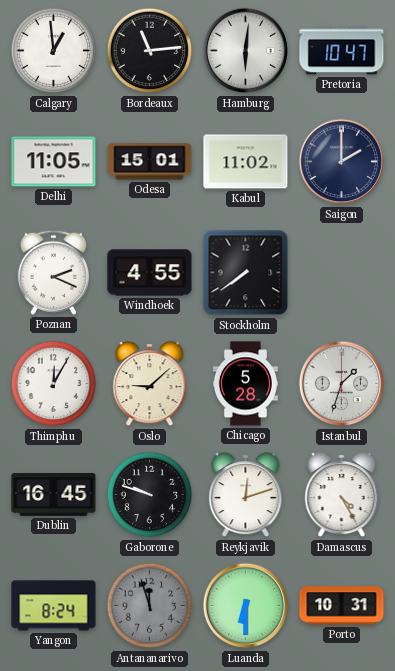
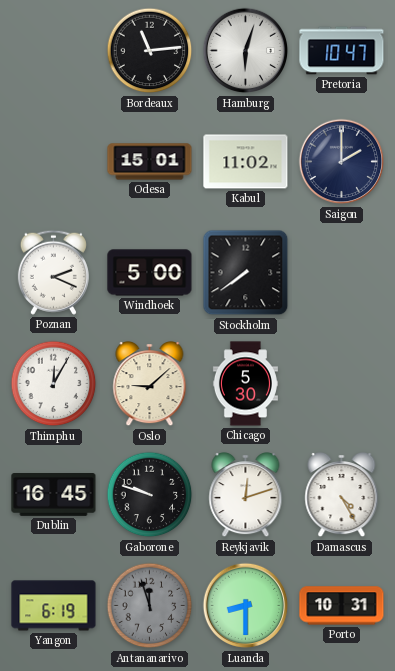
Calgary: 12:59 -> none
Hamburg: 6:01 -> 6:03
Delhi: 11:05 -> none
Windhoek: 4:55 -> 5:00
Chicago: 5:28 -> 5:30
Istanbul: 1:33 -> none
Yangon: 8:24 -> 6:19
Luanda: 6:30 -> 8:30
